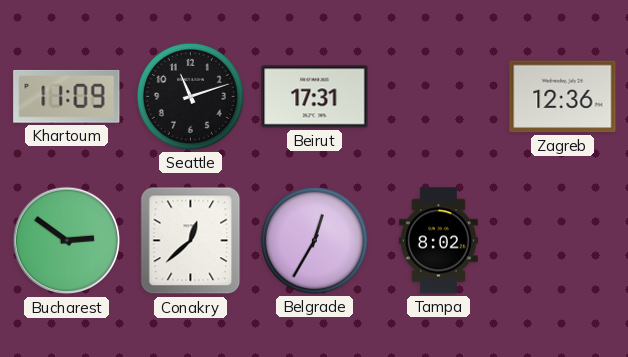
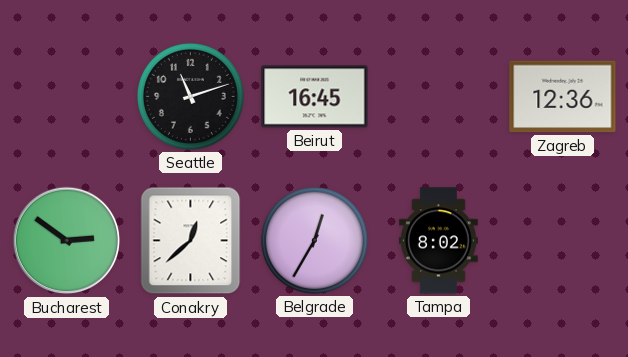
Khartoum: 11:09 -> none
Beirut: 17:31 -> 16:45
